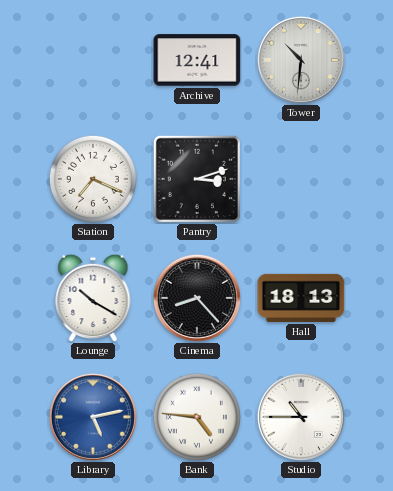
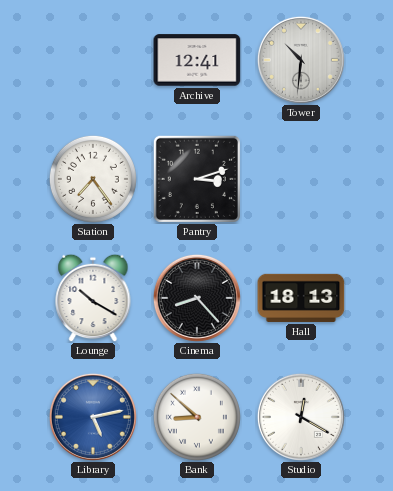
Station: 7:19 -> 7:24
Bank: 4:46 -> 8:52
Studio: 10:45 -> 12:20
